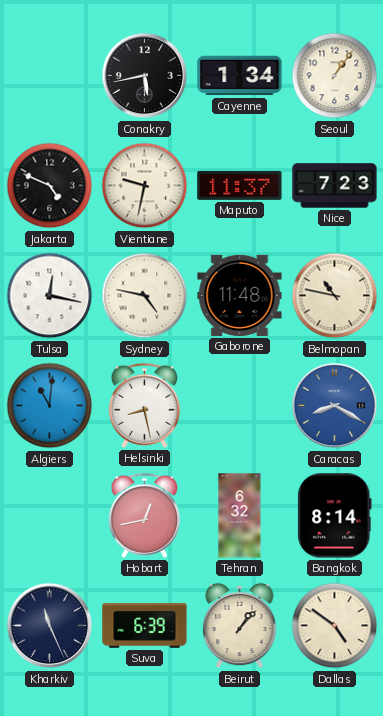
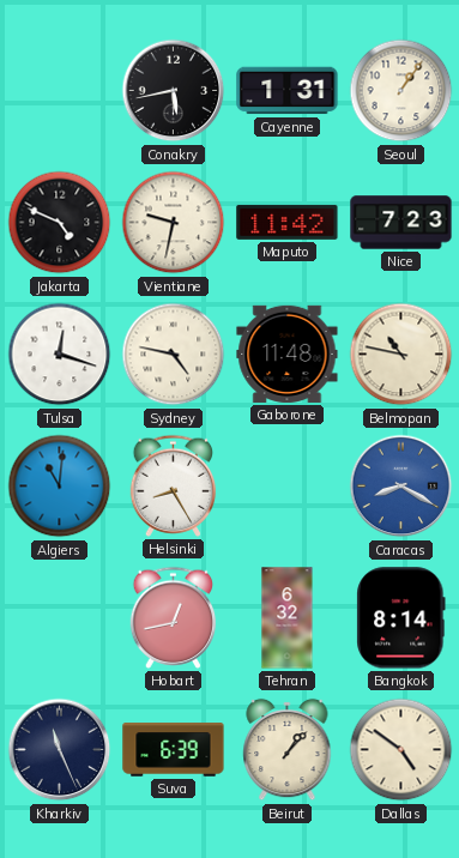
Cayenne: 1:34 -> 1:31
Maputo: 11:37 -> 11:42
Tulsa: 12:17 -> 12:18
Helsinki: 8:28 -> 8:25
